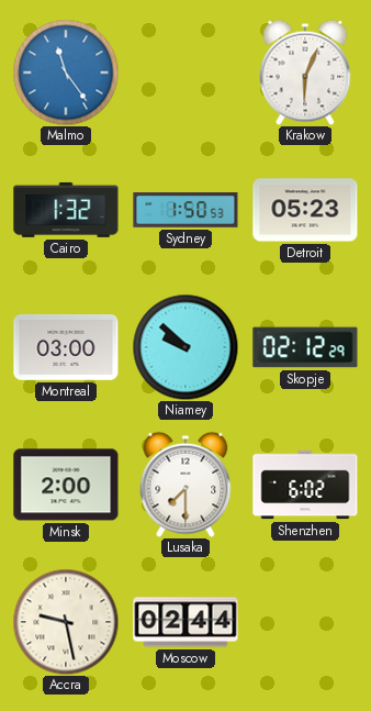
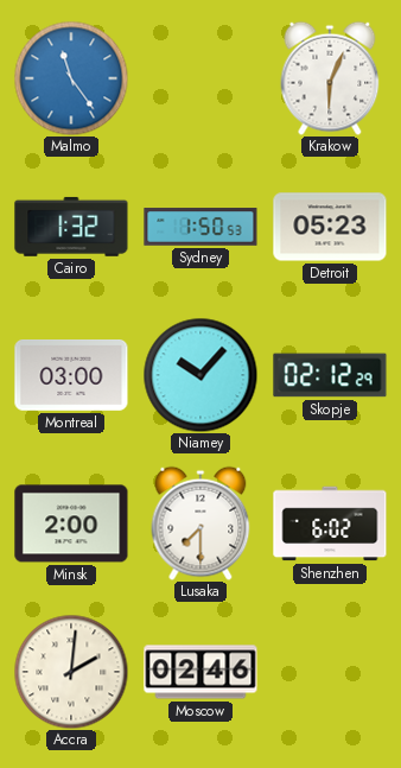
Niamey: 9:52 -> 10:07
Accra: 9:28 -> 2:01
Moscow: 02:44 -> 02:46
